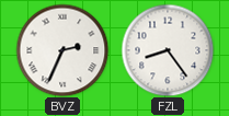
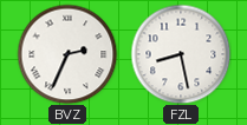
FZL: 8:24 -> 8:28
